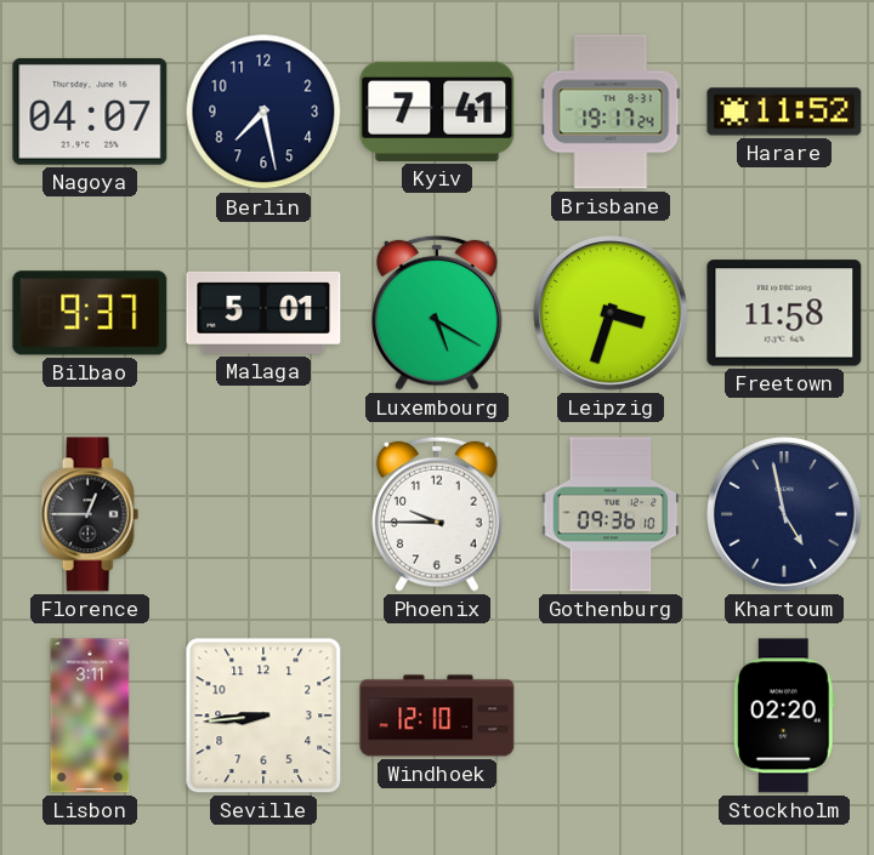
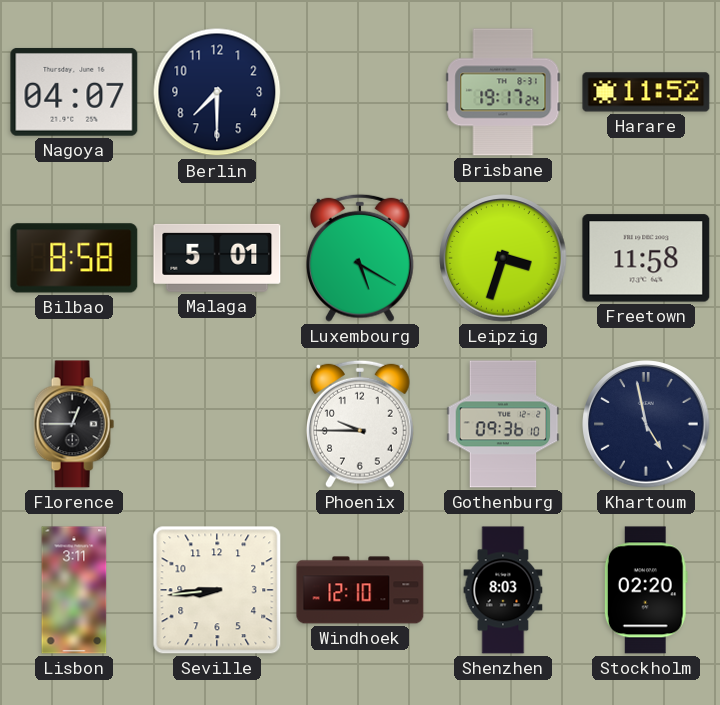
Berlin: 7:28 -> 7:30
Kyiv: 7:41 -> none
Bilbao: 9:37 -> 8:58
Shenzhen: none -> 8:03
